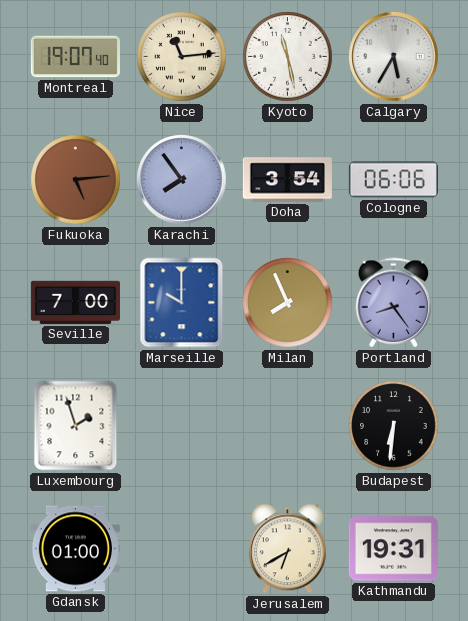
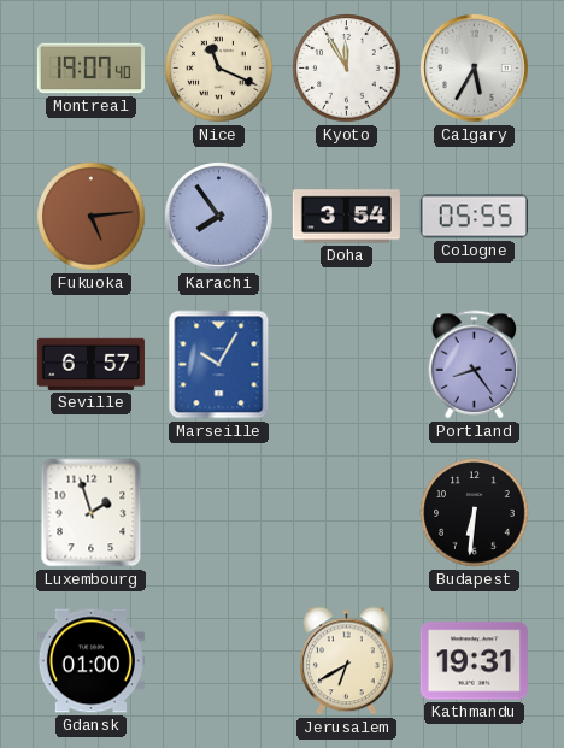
Nice: 11:14 -> 11:19
Kyoto: 11:28 -> 11:55
Cologne: 06:06 -> 05:55
Seville: 7:00 -> 6:57
Marseille: 10:00 -> 10:05
Milan: 7:56 -> none
